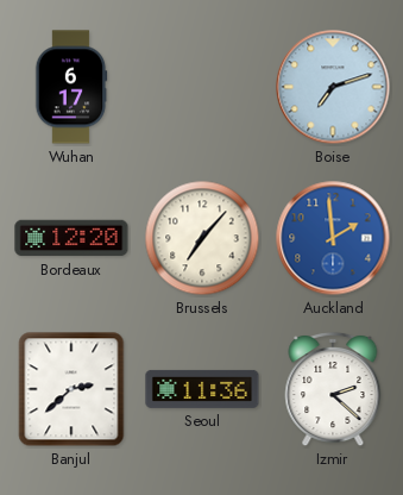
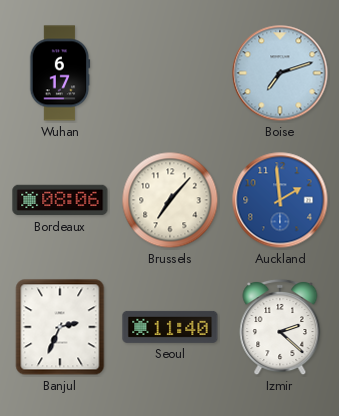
Bordeaux: 12:20 -> 08:06
Banjul: 2:38 -> 2:34
Seoul: 11:36 -> 11:40
